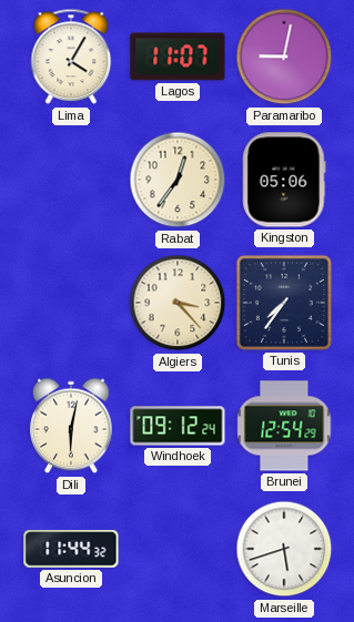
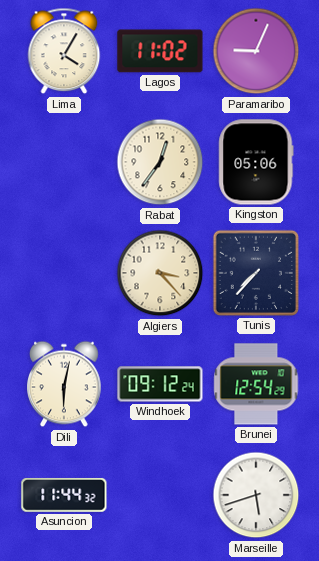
Lagos: 11:07 -> 11:02
Paramaribo: 9:02 -> 9:04
Tunis: 7:36 -> 7:37
